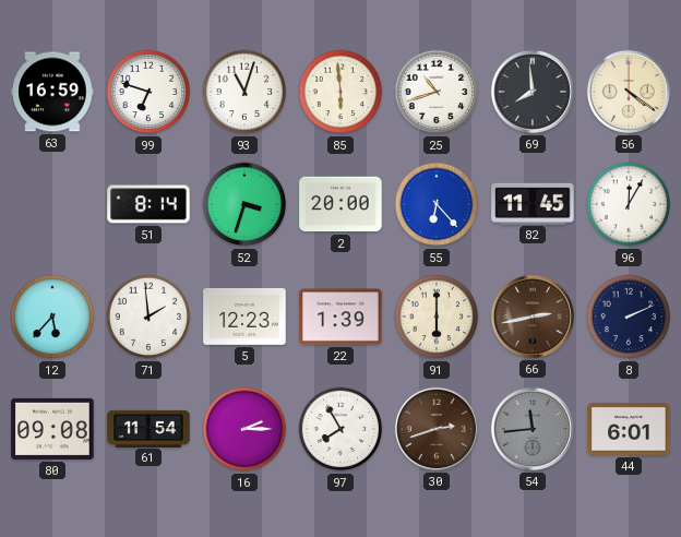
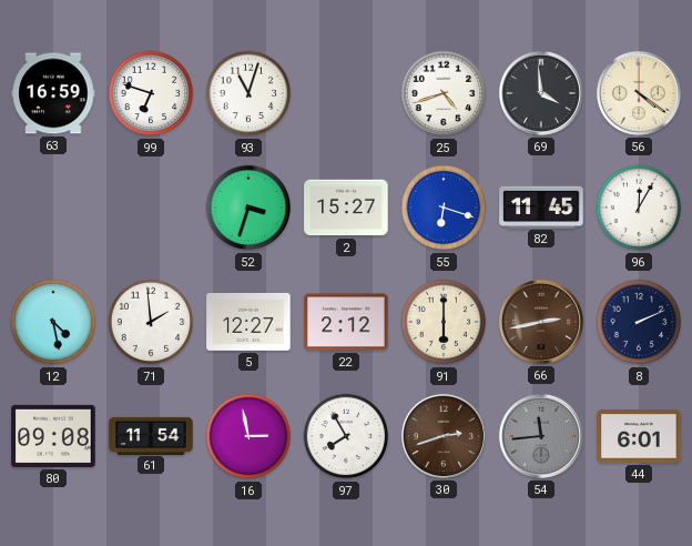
85: 5:59 -> none
25: 10:42 -> 4:42
69: 7:59 -> 3:59
51: 8:14 -> none
2: 20:00 -> 15:27
55: 6:23 -> 6:18
12: 5:37 -> 4:28
5: 12:23 -> 12:27
22: 1:39 -> 2:12
16: 2:15 -> 2:58
